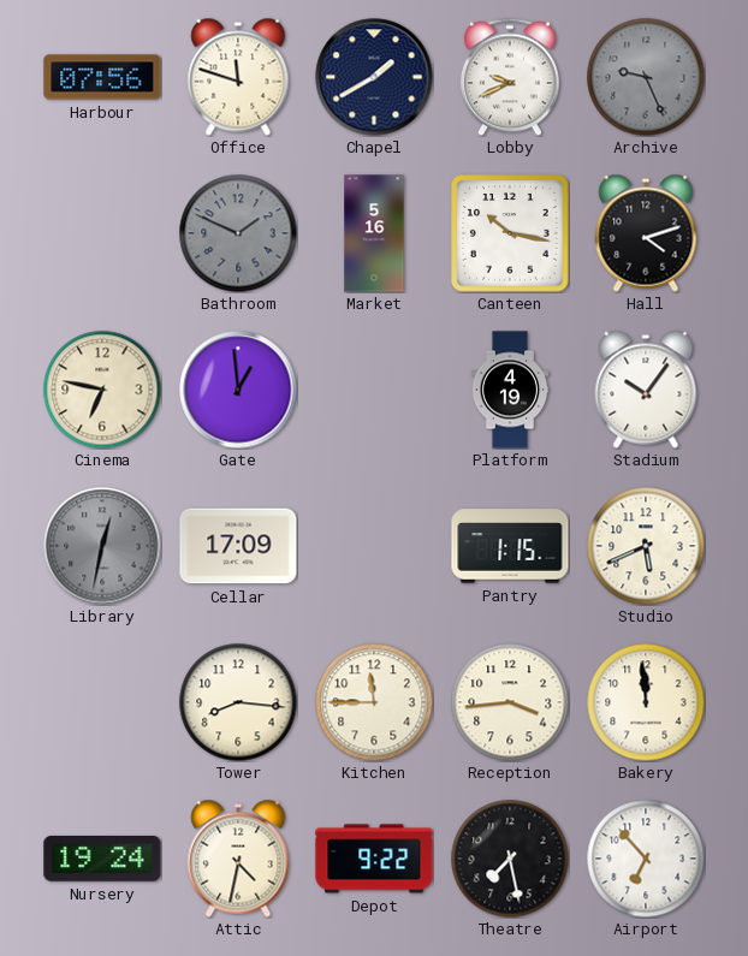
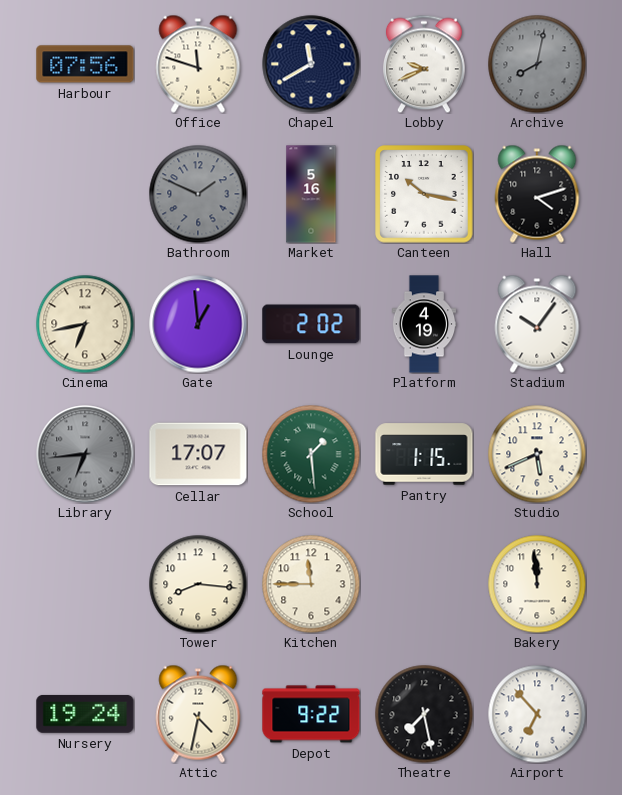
Chapel: 1:40 -> 11:40
Archive: 9:26 -> 8:02
Cinema: 6:47 -> 6:43
Lounge: none -> 2:02
Library: 12:32 -> 6:44
Cellar: 17:09 -> 17:07
School: none -> 1:29
Reception: 3:44 -> none
